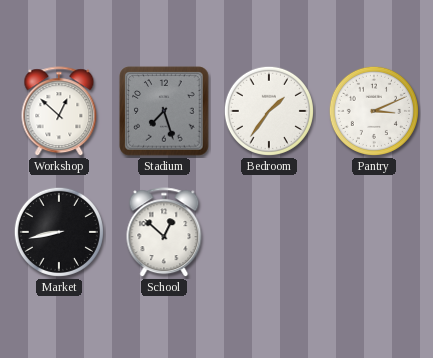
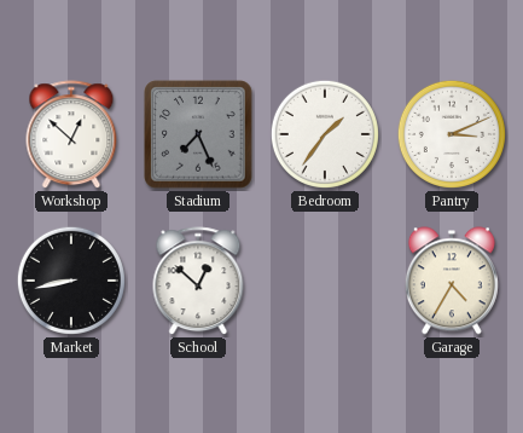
Stadium: 7:27 -> 7:26
Garage: none -> 4:35
